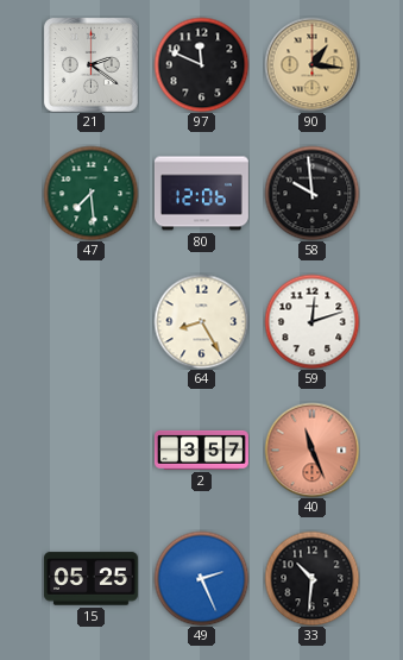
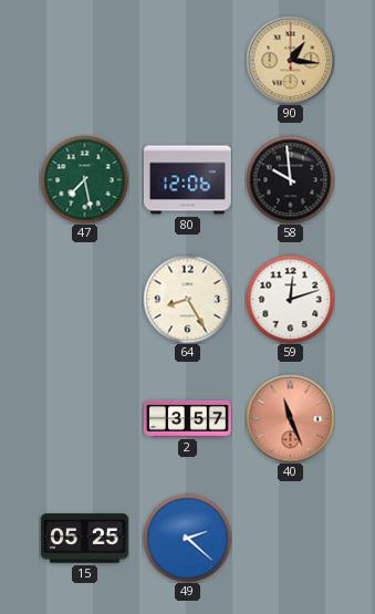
21: 2:21 -> none
97: 11:49 -> none
47: 7:29 -> 7:28
49: 2:26 -> 2:22
33: 10:31 -> none
